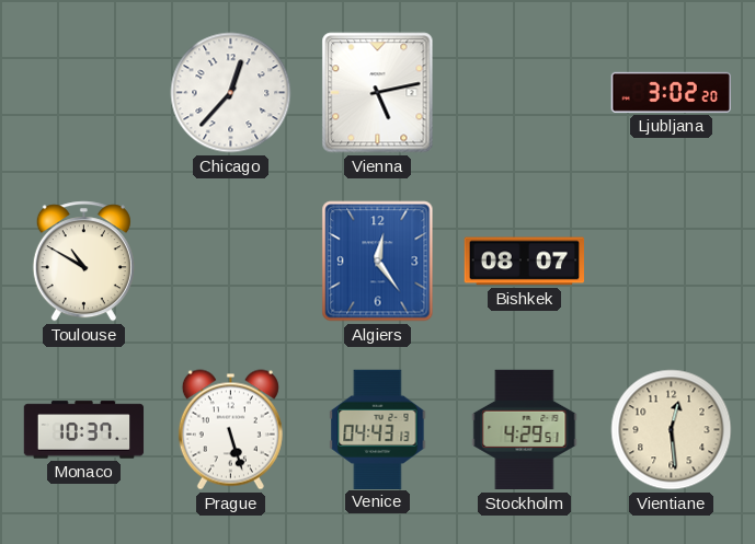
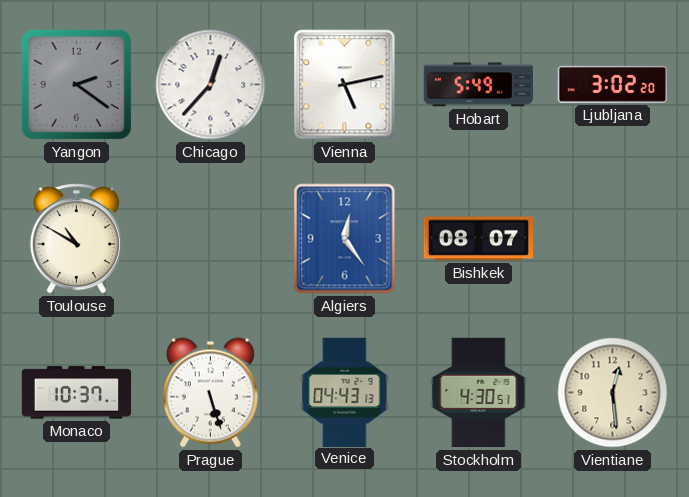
Yangon: none -> 2:21
Hobart: none -> 5:49
Stockholm: 4:29 -> 4:30
